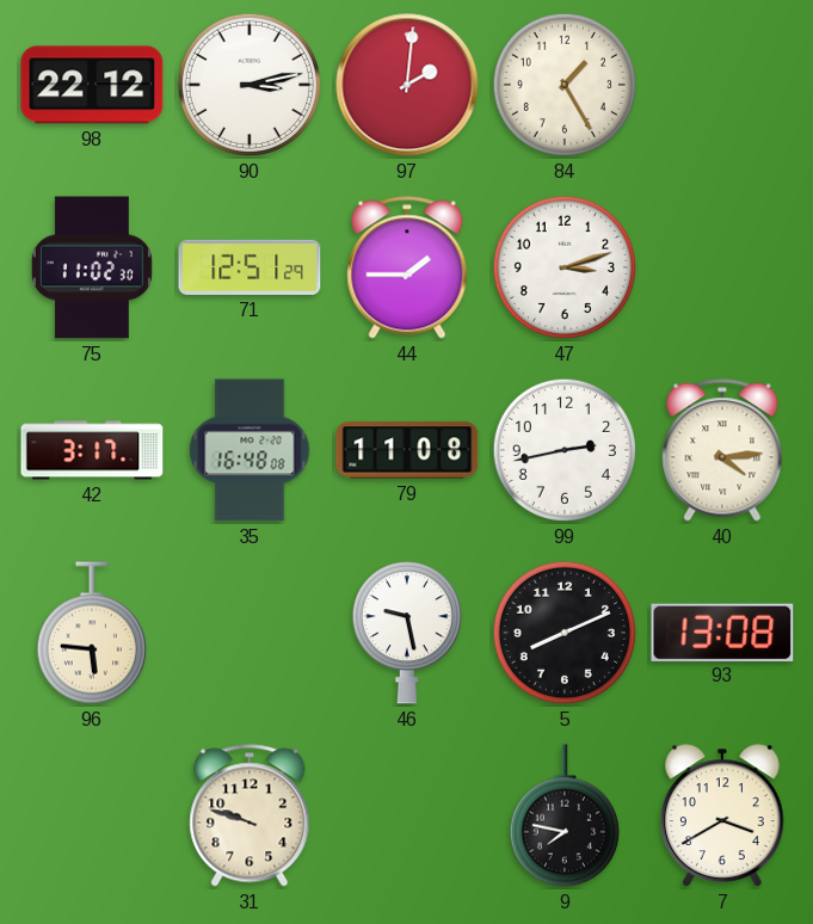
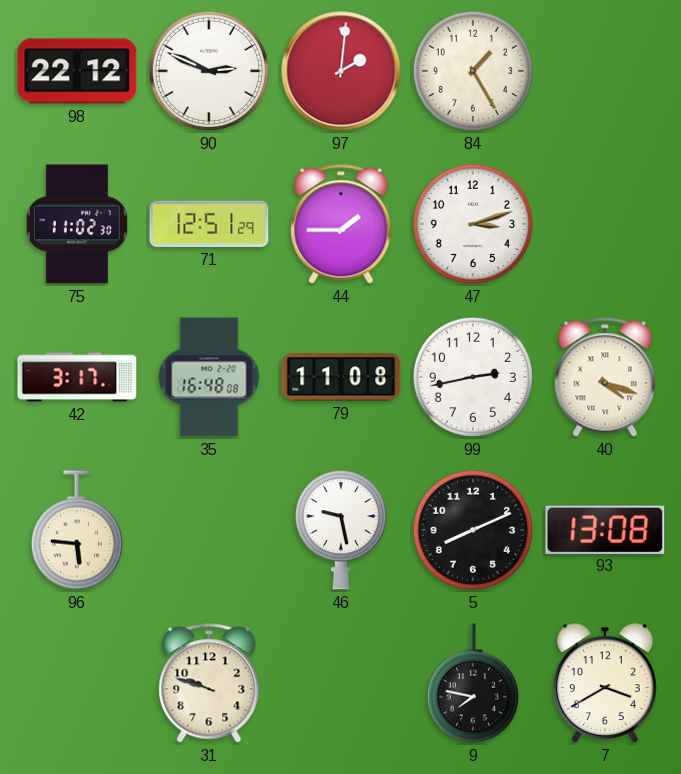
90: 3:13 -> 2:49
40: 4:14 -> 4:18
